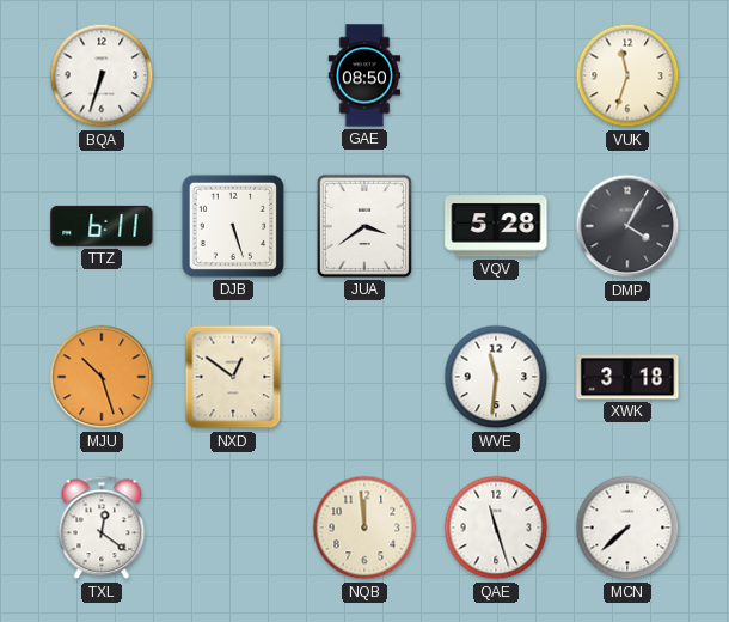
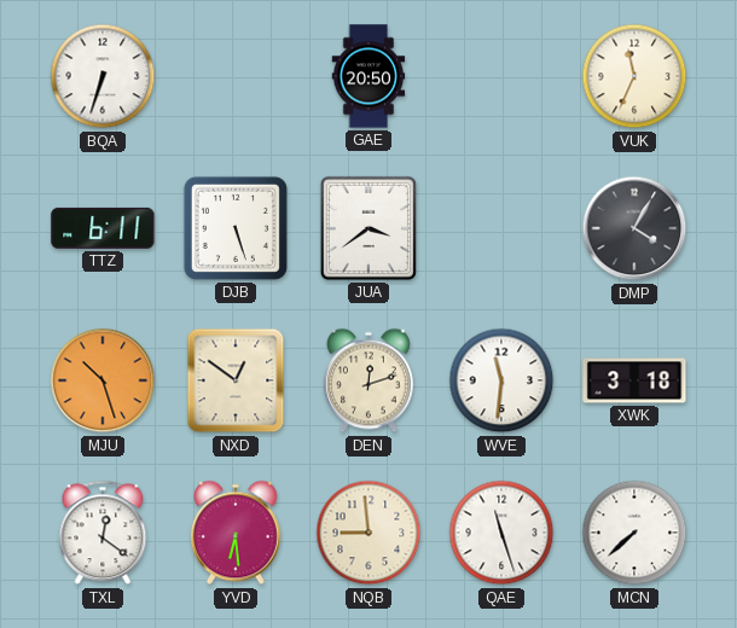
GAE: 08:50 -> 20:50
VUK: 11:33 -> 11:34
VQV: 5:28 -> none
DEN: none -> 12:12
YVD: none -> 6:29
NQB: 11:59 -> 8:59
